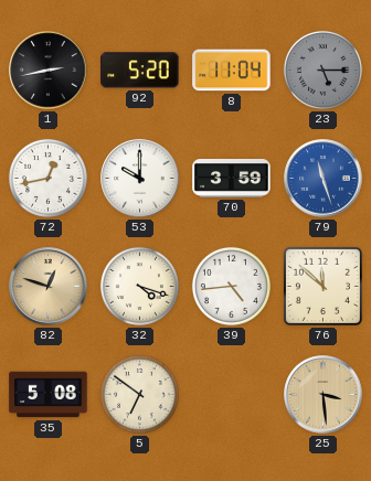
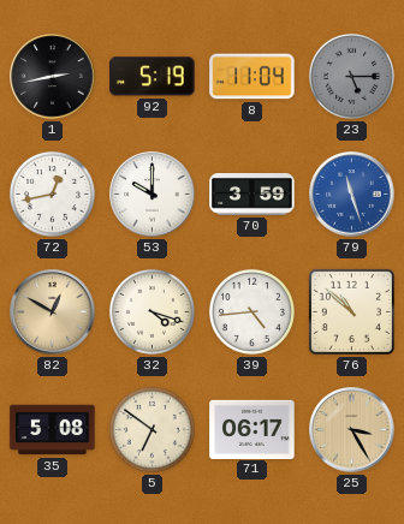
92: 5:20 -> 5:19
82: 12:48 -> 12:50
76: 11:52 -> 10:52
71: none -> 06:17
25: 3:29 -> 3:25
